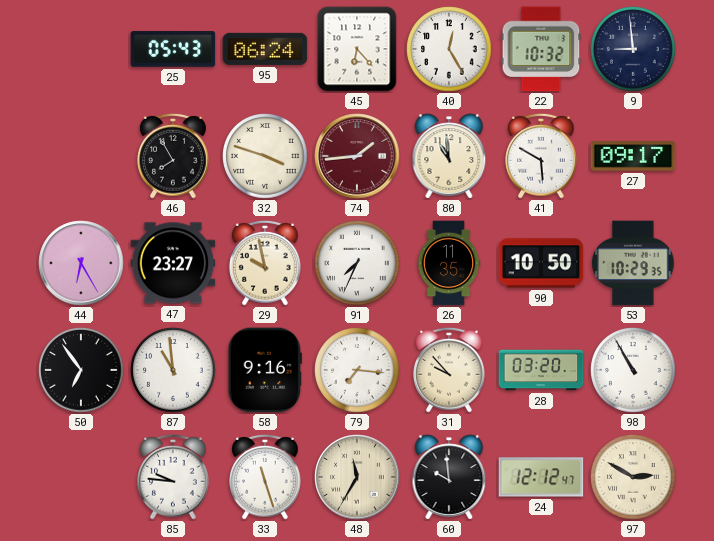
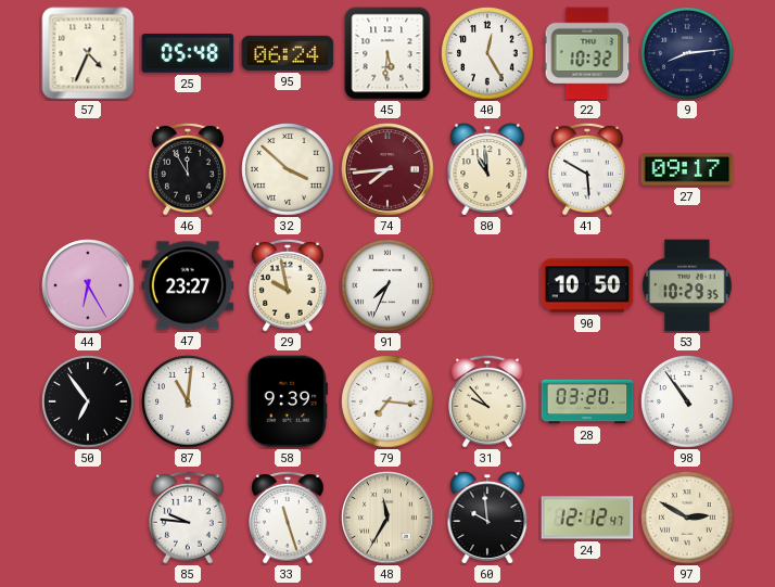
57: none -> 4:34
25: 05:43 -> 05:48
45: 6:23 -> 5:31
9: 8:59 -> 8:14
46: 7:55 -> 11:55
32: 3:48 -> 3:52
74: 1:44 -> 7:44
26: 11:35 -> none
87: 10:59 -> 11:01
58: 9:16 -> 9:39
98: 10:55 -> 10:54
